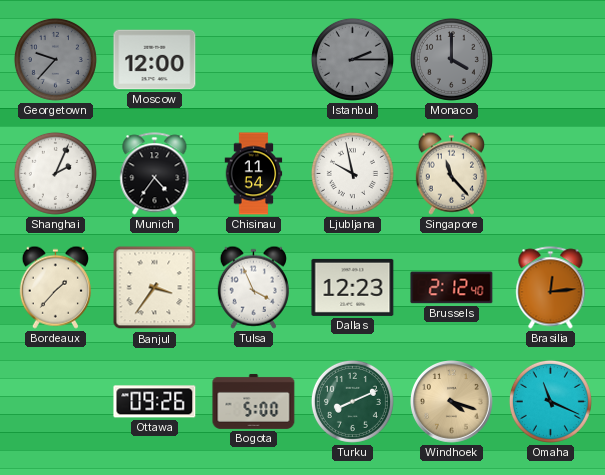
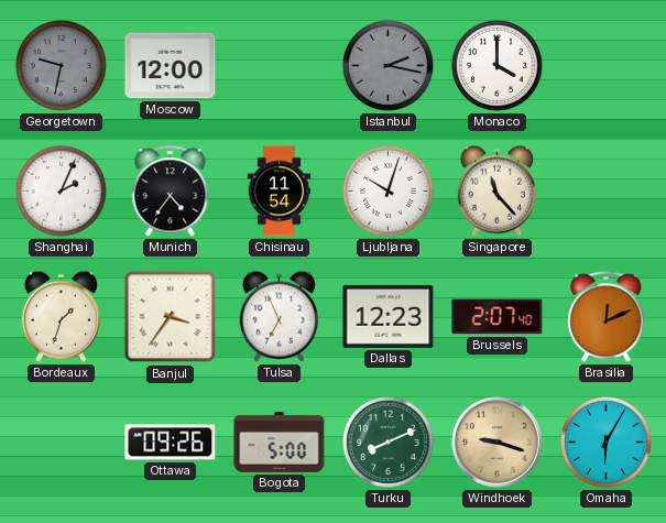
Georgetown: 9:37 -> 9:32
Istanbul: 2:15 -> 2:17
Monaco dial: grey -> white
Ljubljana: 9:58 -> 10:03
Bordeaux: 1:37 -> 1:33
Tulsa: 3:56 -> 6:56
Brussels: 2:12 -> 2:07
Brasilia: 12:14 -> 12:11
Windhoek: 4:18 -> 9:18
Omaha: 11:19 -> 6:05
